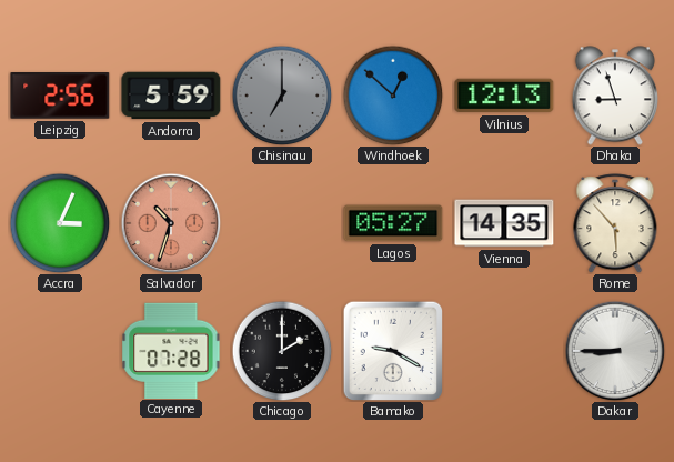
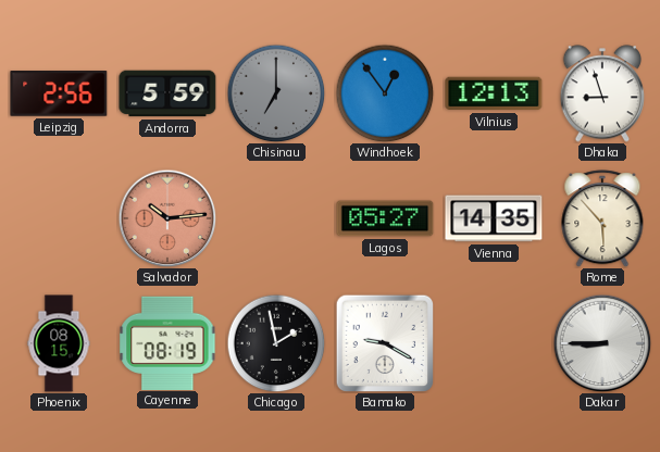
Windhoek: 12:52 -> 12:54
Accra: 3:04 -> none
Salvador: 10:33 -> 10:14
Phoenix: none -> 08:15
Cayenne: 07:28 -> 08:19
Chicago: 2:00 -> 1:58
